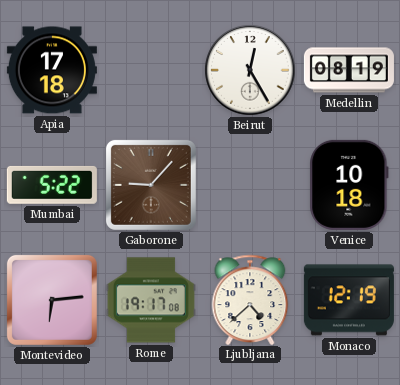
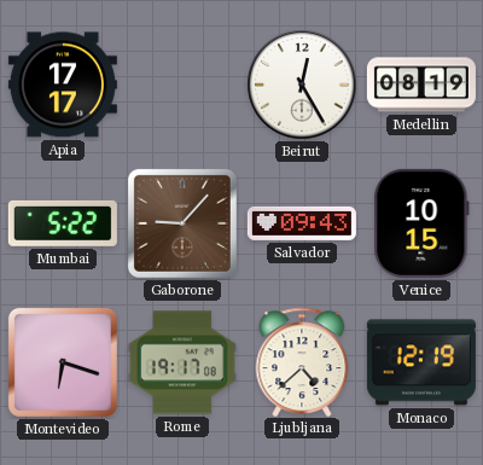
Apia: 17:18 -> 17:17
Salvador: none -> 09:43
Venice: 10:18 -> 10:15
Montevideo: 6:14 -> 6:18
